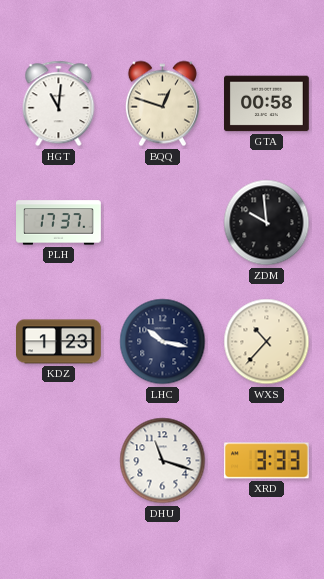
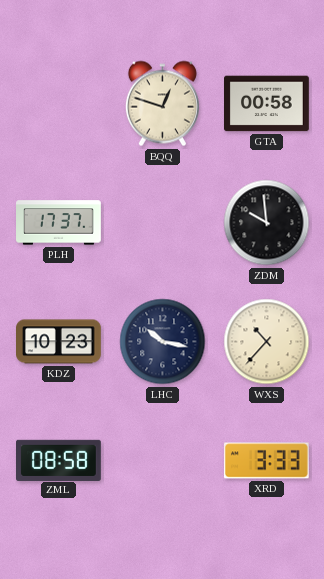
HGT: 11:01 -> none
KDZ: 1:23 -> 10:23
ZML: none -> 08:58
DHU: 11:18 -> none
